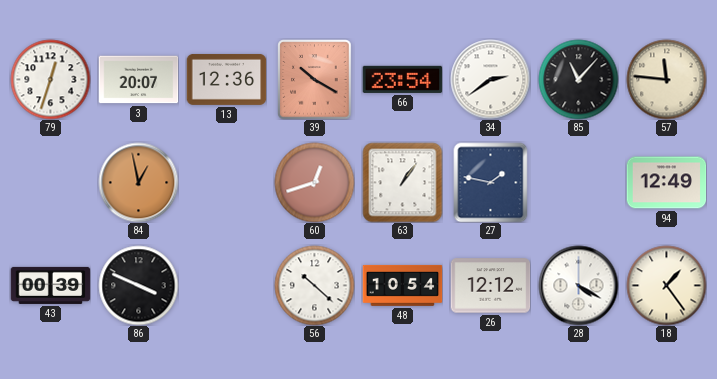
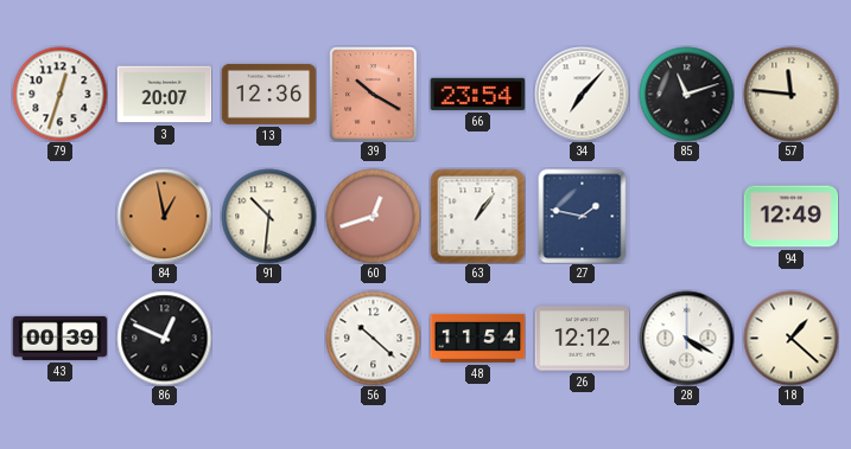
34: 2:39 -> 7:07
85: 11:07 -> 11:12
91: none -> 10:31
86: 3:49 -> 12:49
48: 10:54 -> 11:54
18: 1:24 -> 1:22
